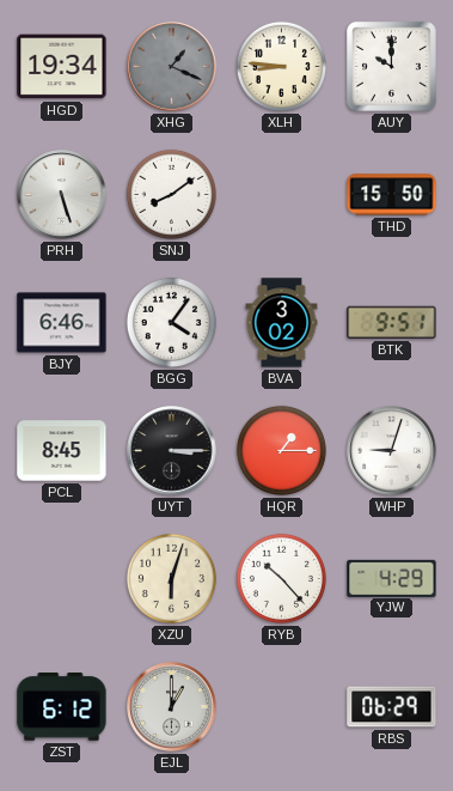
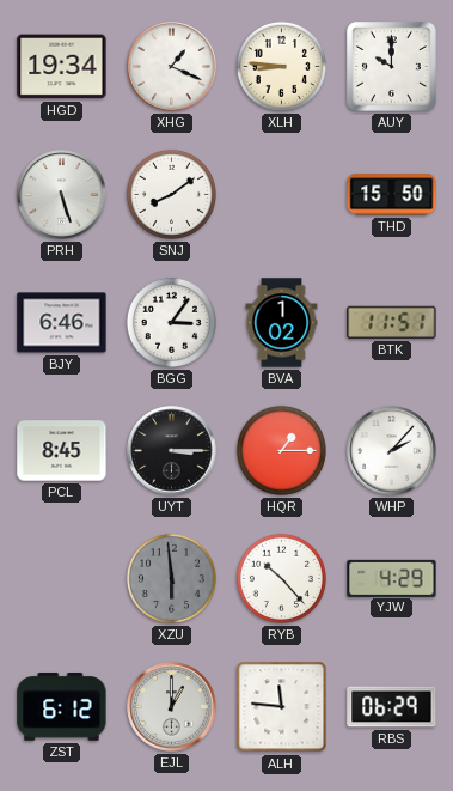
XHG dial: grey -> white
BGG: 4:06 -> 3:06
BVA: 3:02 -> 1:02
BTK: 9:51 -> 11:51
WHP: 9:03 -> 2:07
XZU: 6:03 -> 5:59
XZU dial: cream -> grey
ALH: none -> 11:46
